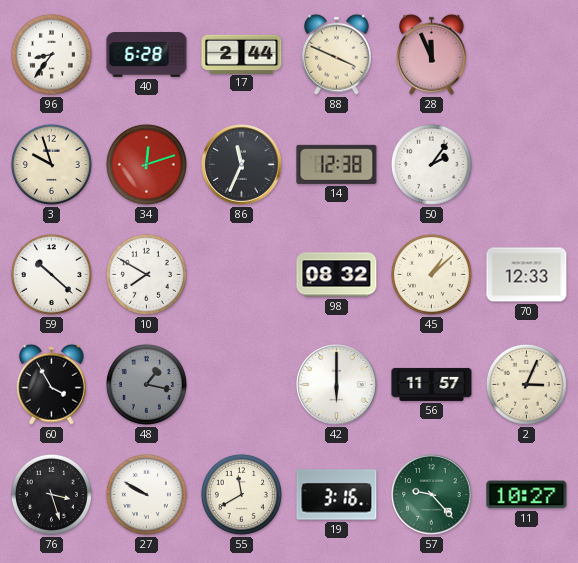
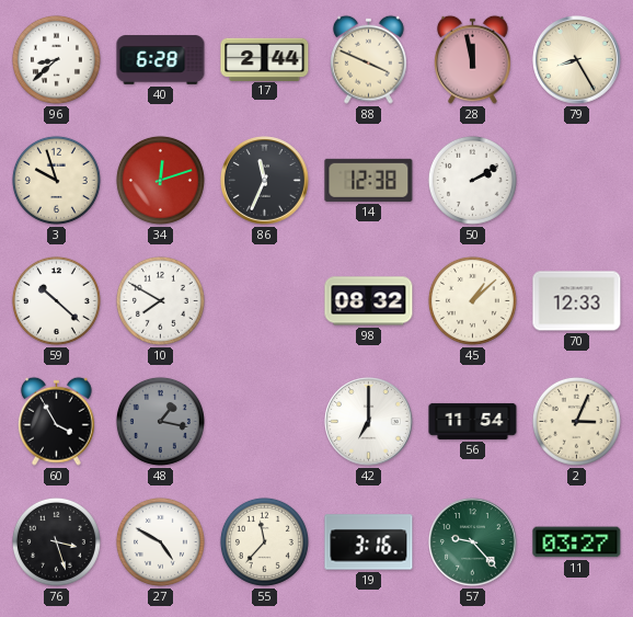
96: 8:36 -> 8:38
28: 11:56 -> 11:58
79: none -> 8:25
50: 2:06 -> 2:10
42: 6:00 -> 7:00
56: 11:57 -> 11:54
27: 9:50 -> 4:50
55: 11:40 -> 11:37
11: 10:27 -> 03:27
